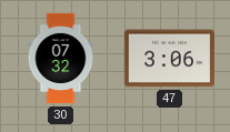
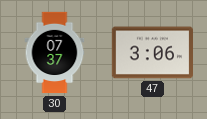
30: 07:32 -> 07:37
